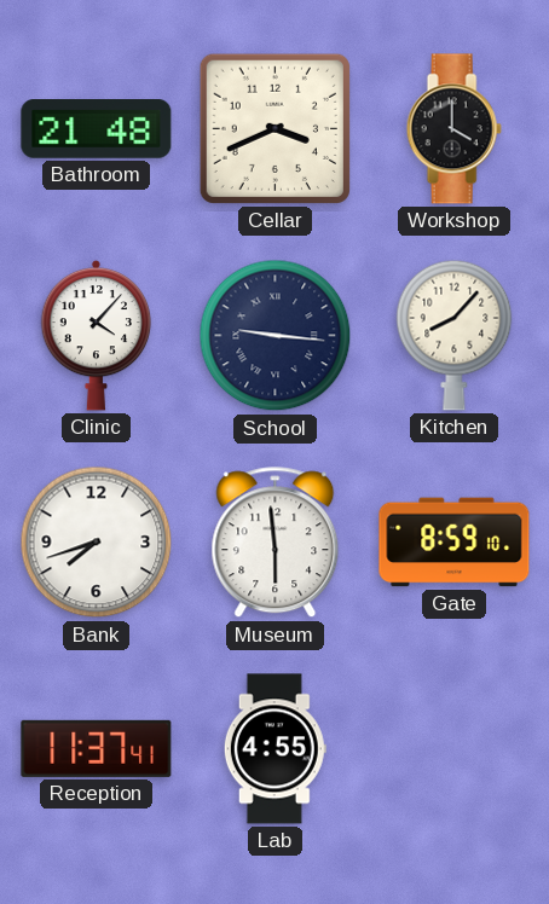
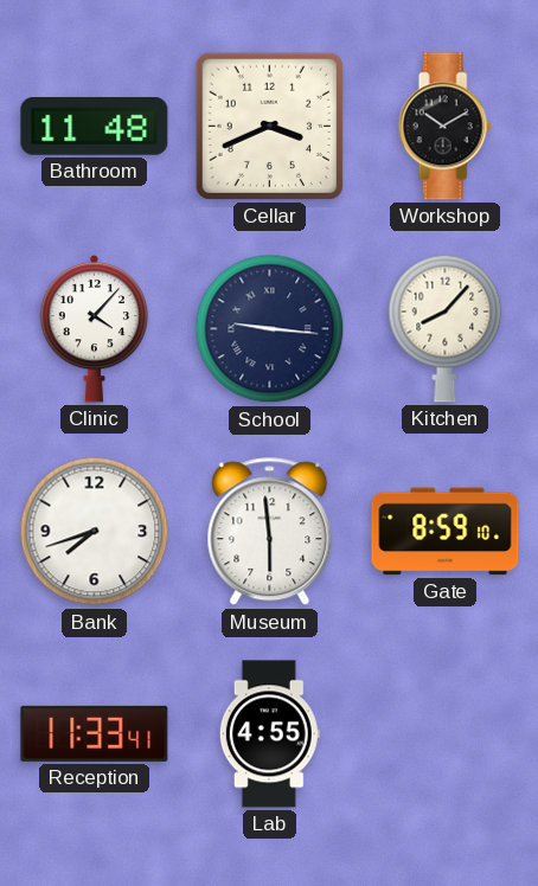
Bathroom: 21:48 -> 11:48
Workshop: 4:00 -> 10:10
Reception: 11:37 -> 11:33
